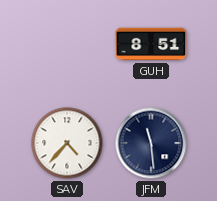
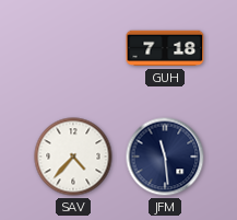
GUH: 8:51 -> 7:18
